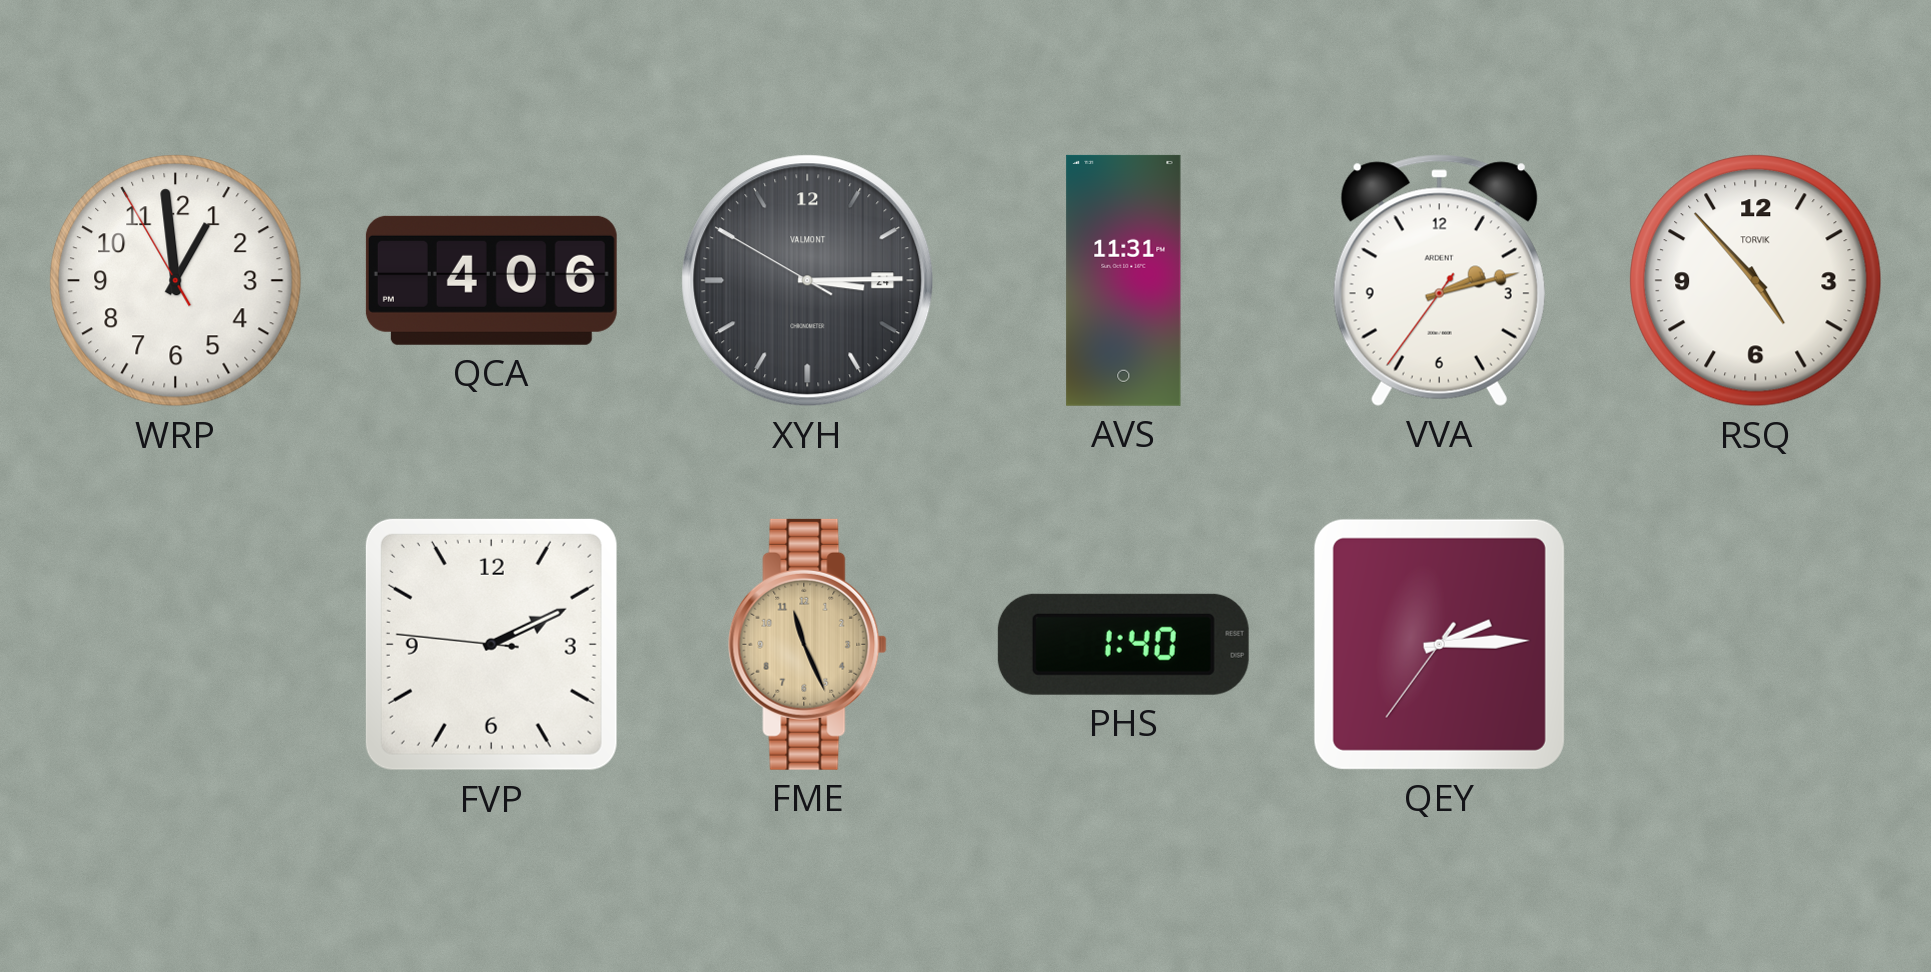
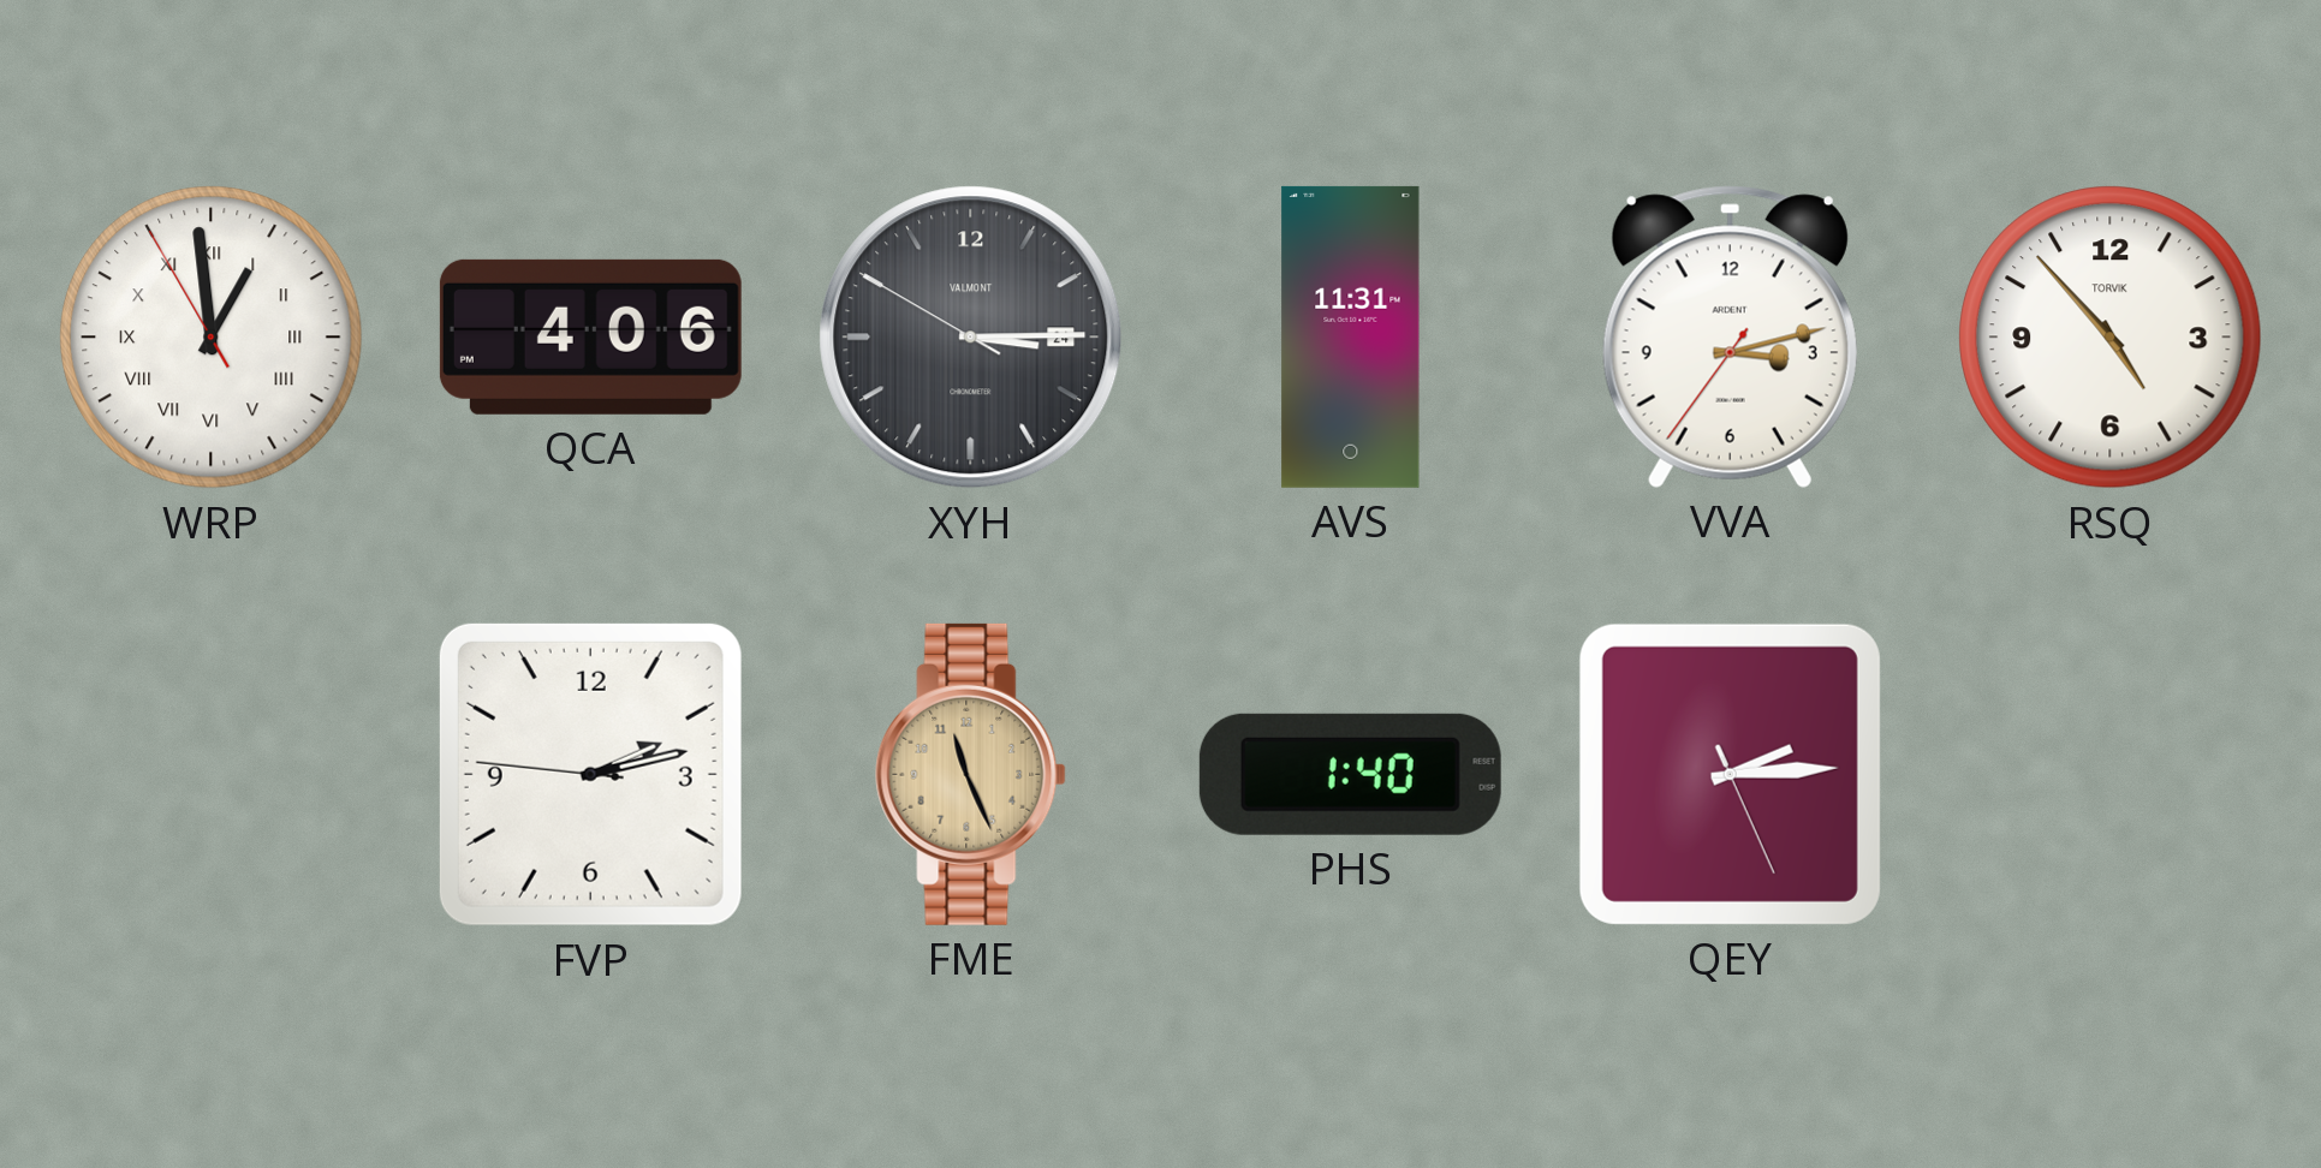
WRP numerals: Arabic -> Roman
VVA: 2:12 -> 3:12
FVP: 2:10 -> 2:12
QEY: 2:14:36 -> 2:14:26
